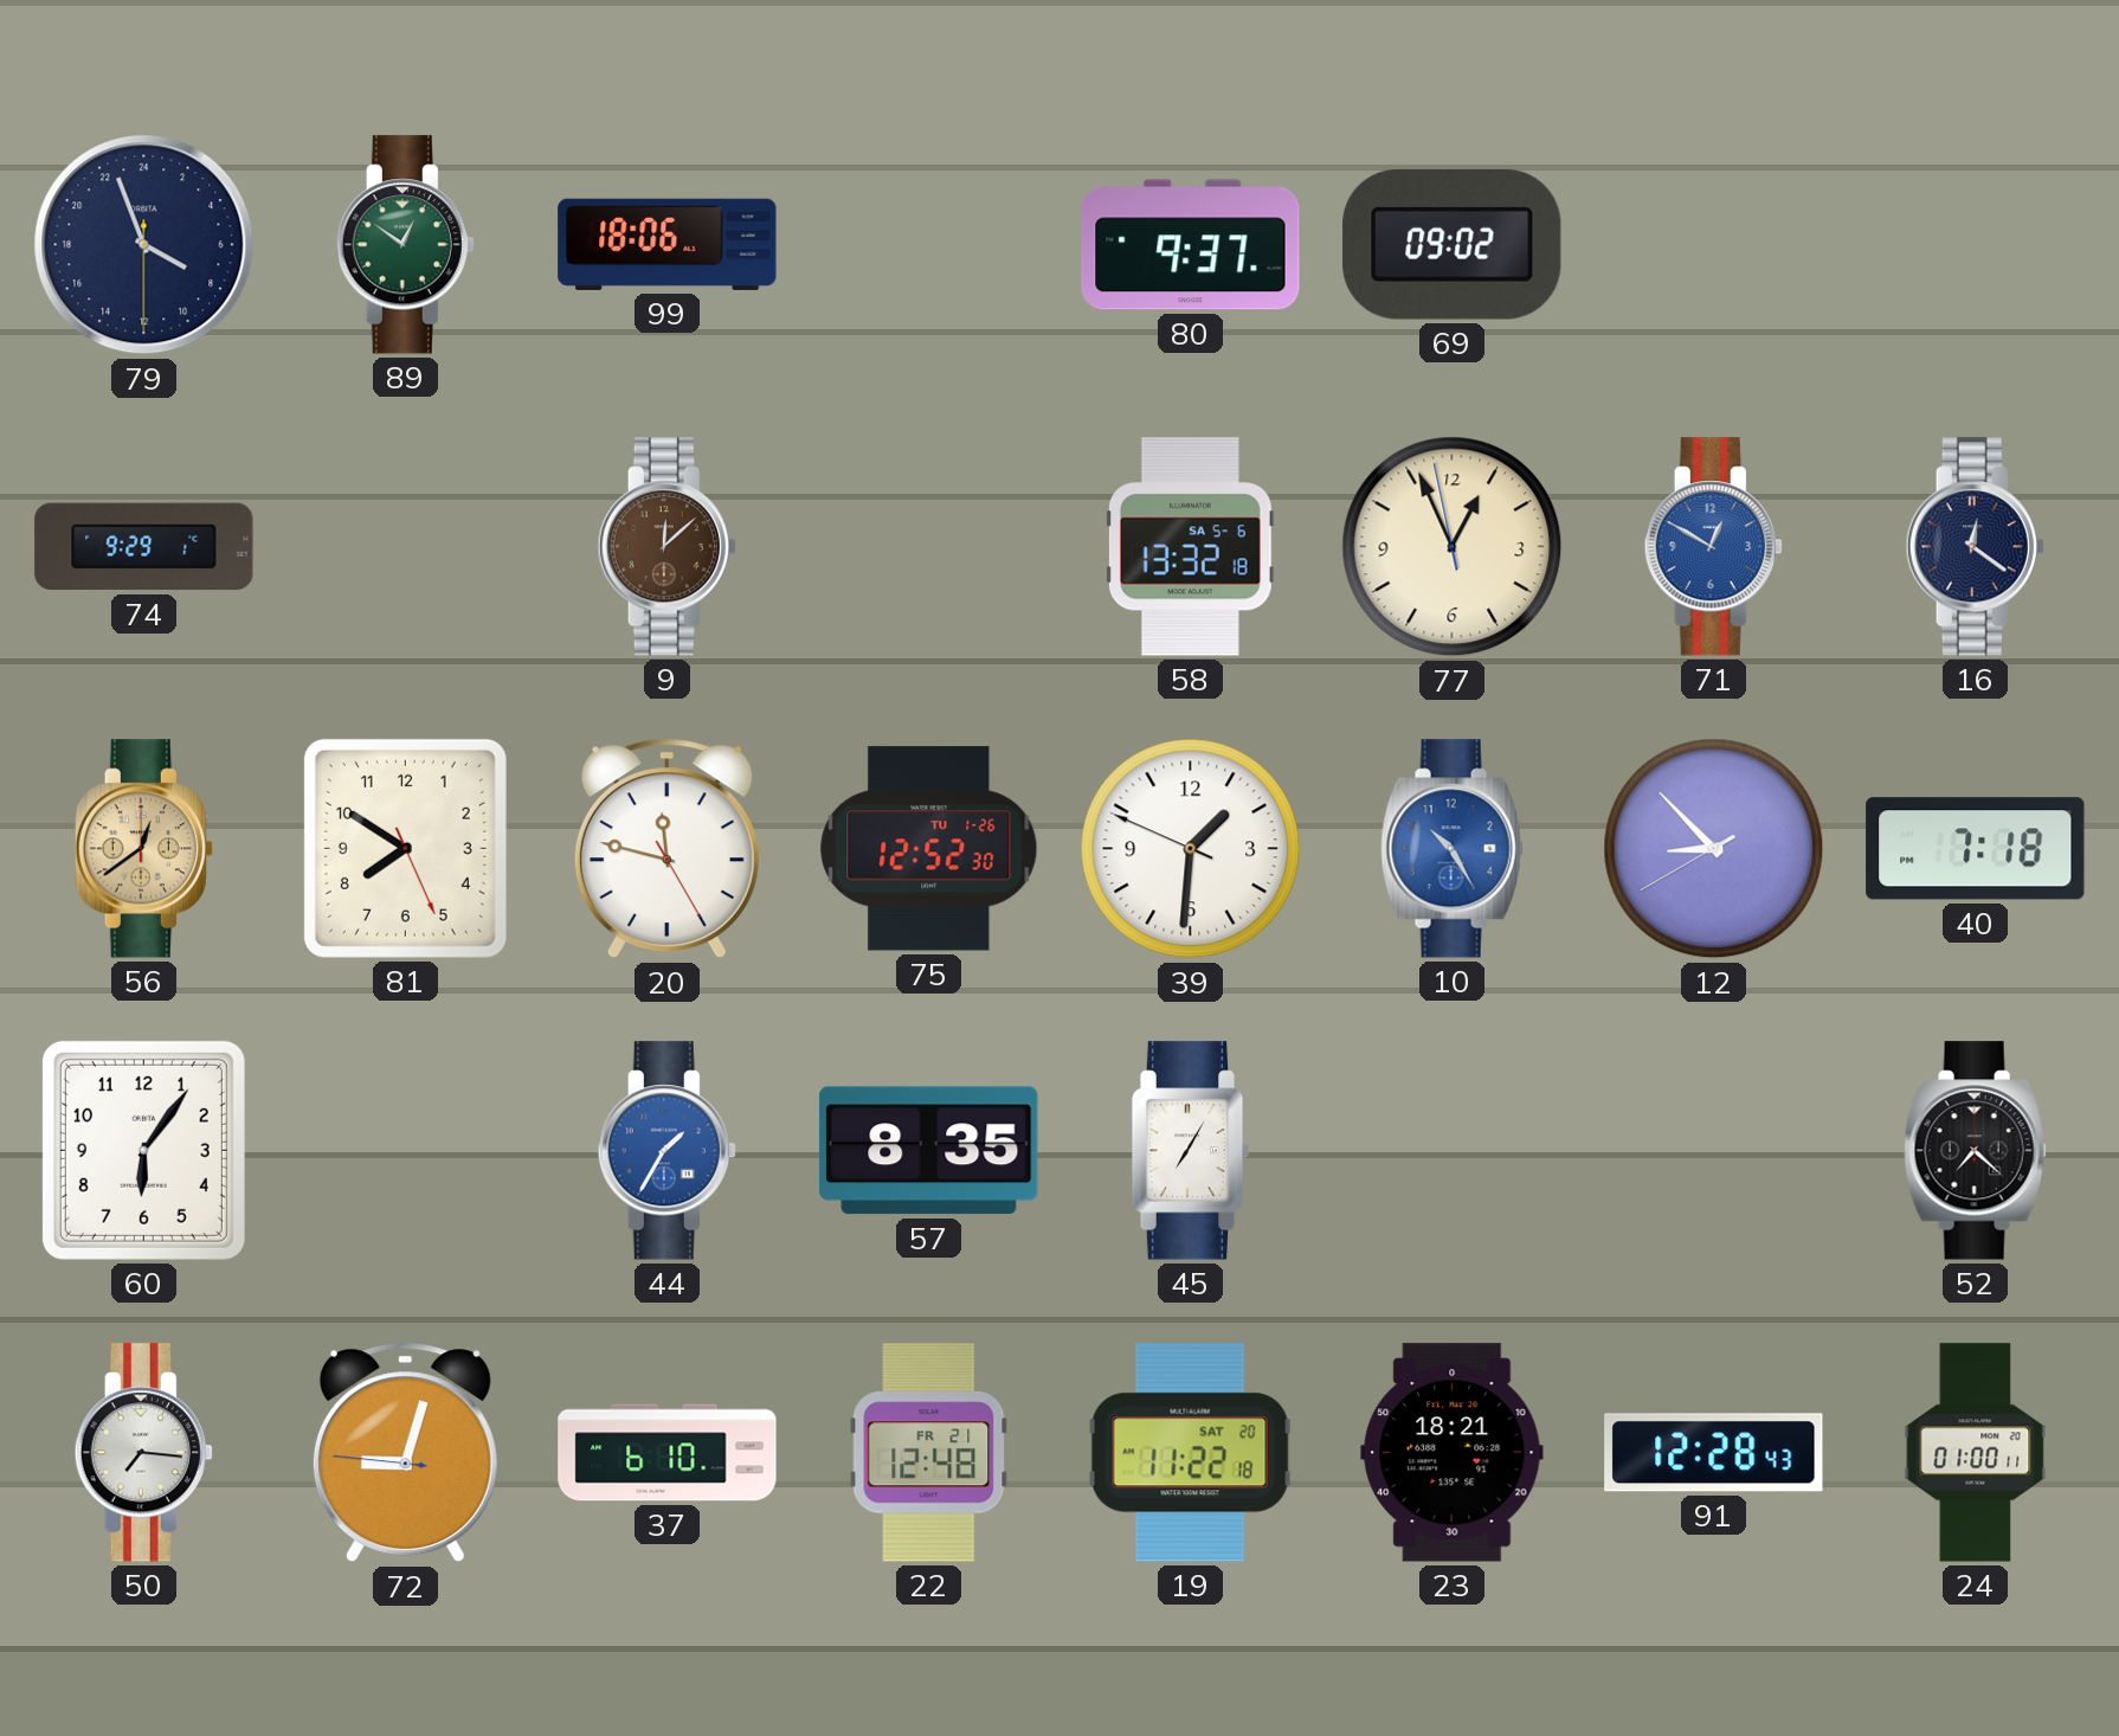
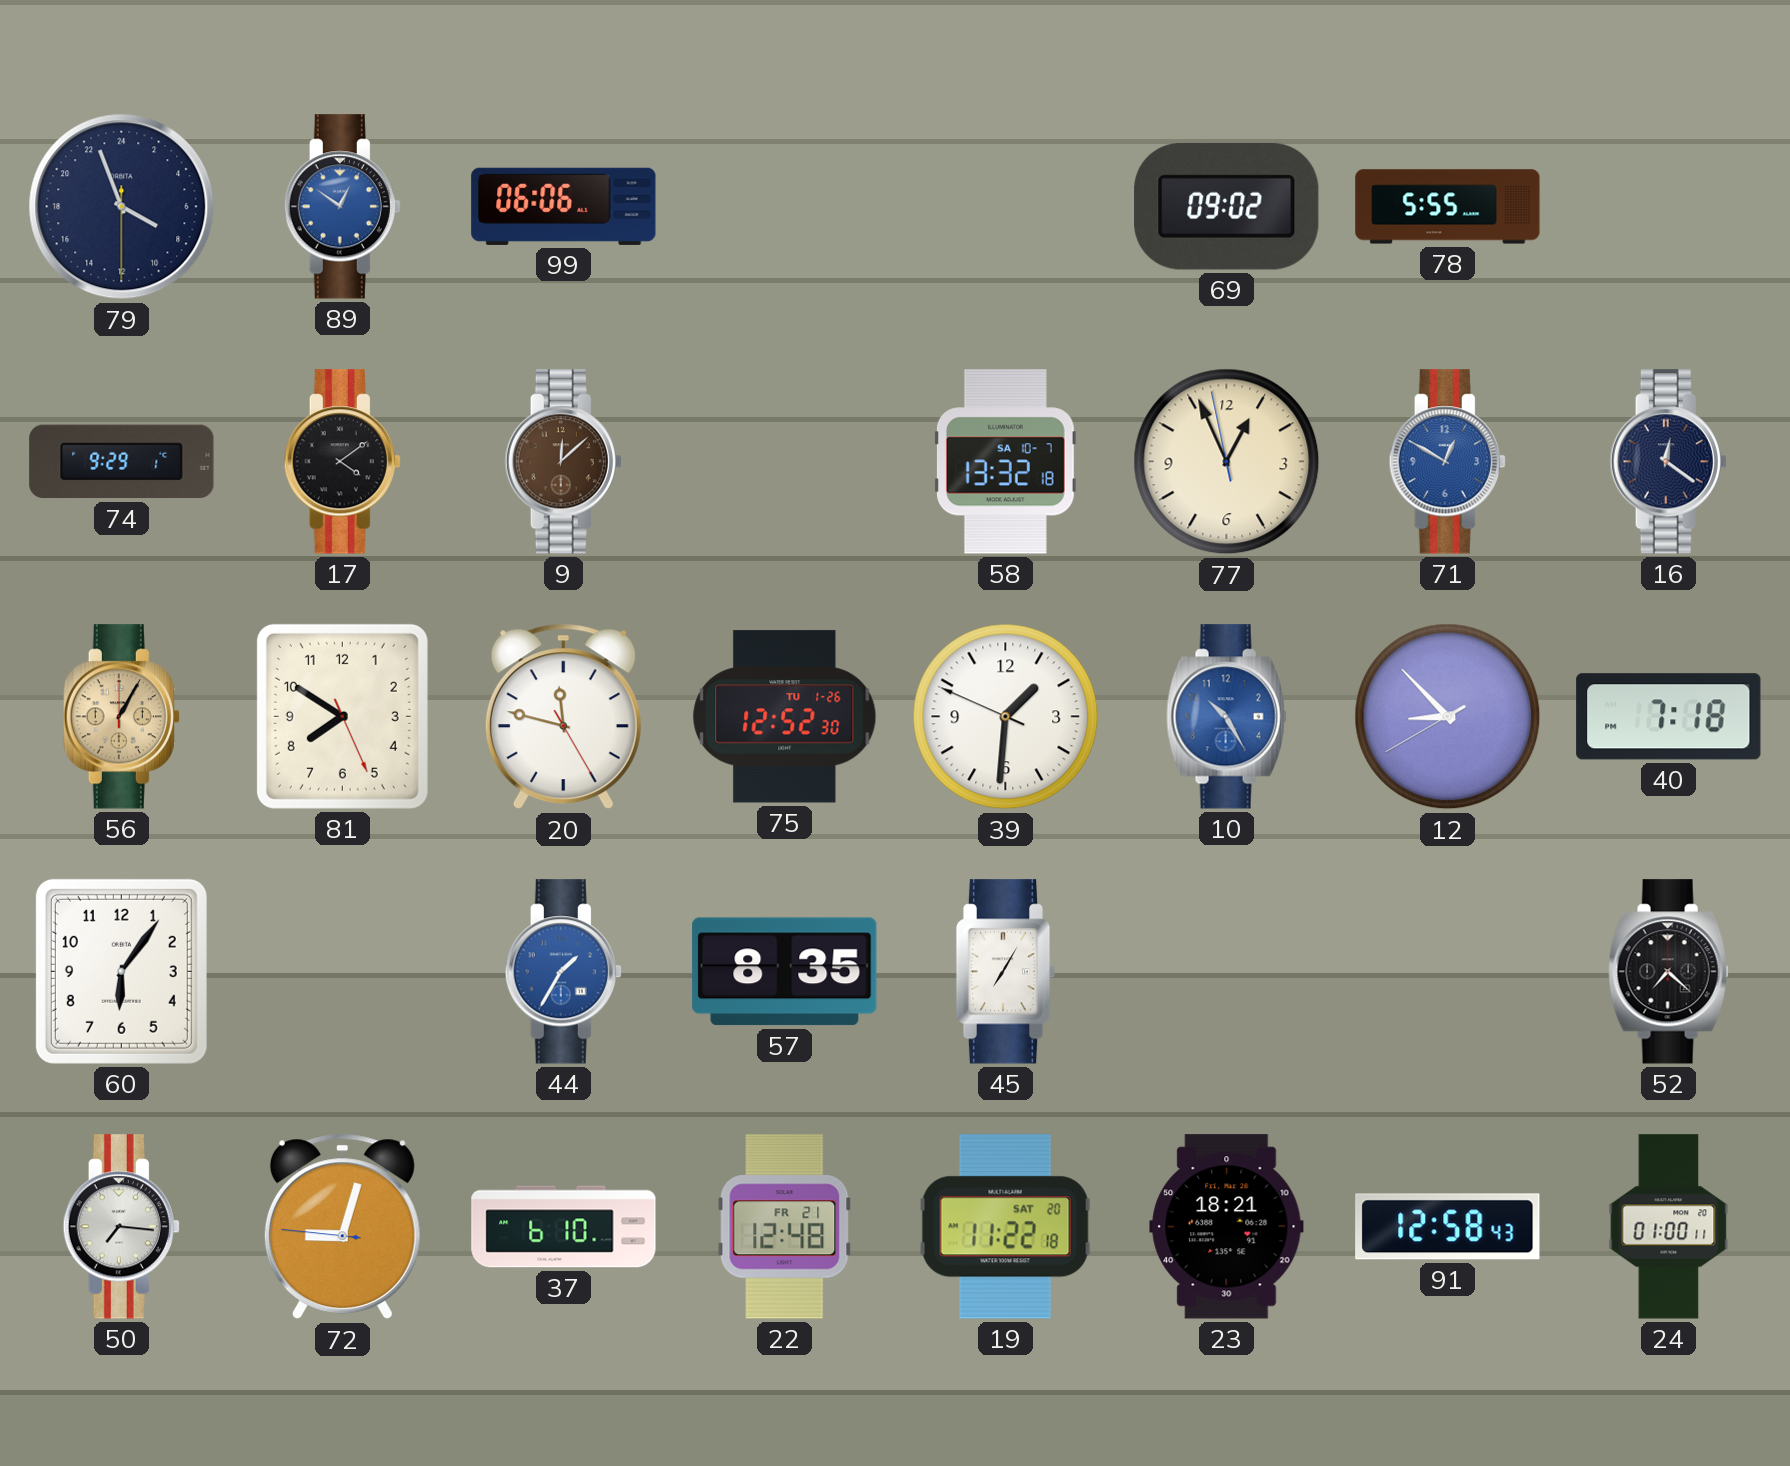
89 dial: green -> blue
99: 18:06 -> 06:06
80: 9:37 -> none
78: none -> 5:55
17: none -> 4:09
58 date: SA 5-6 -> SA 10-7
56: 12:39 -> 1:05
91: 12:28 -> 12:58
